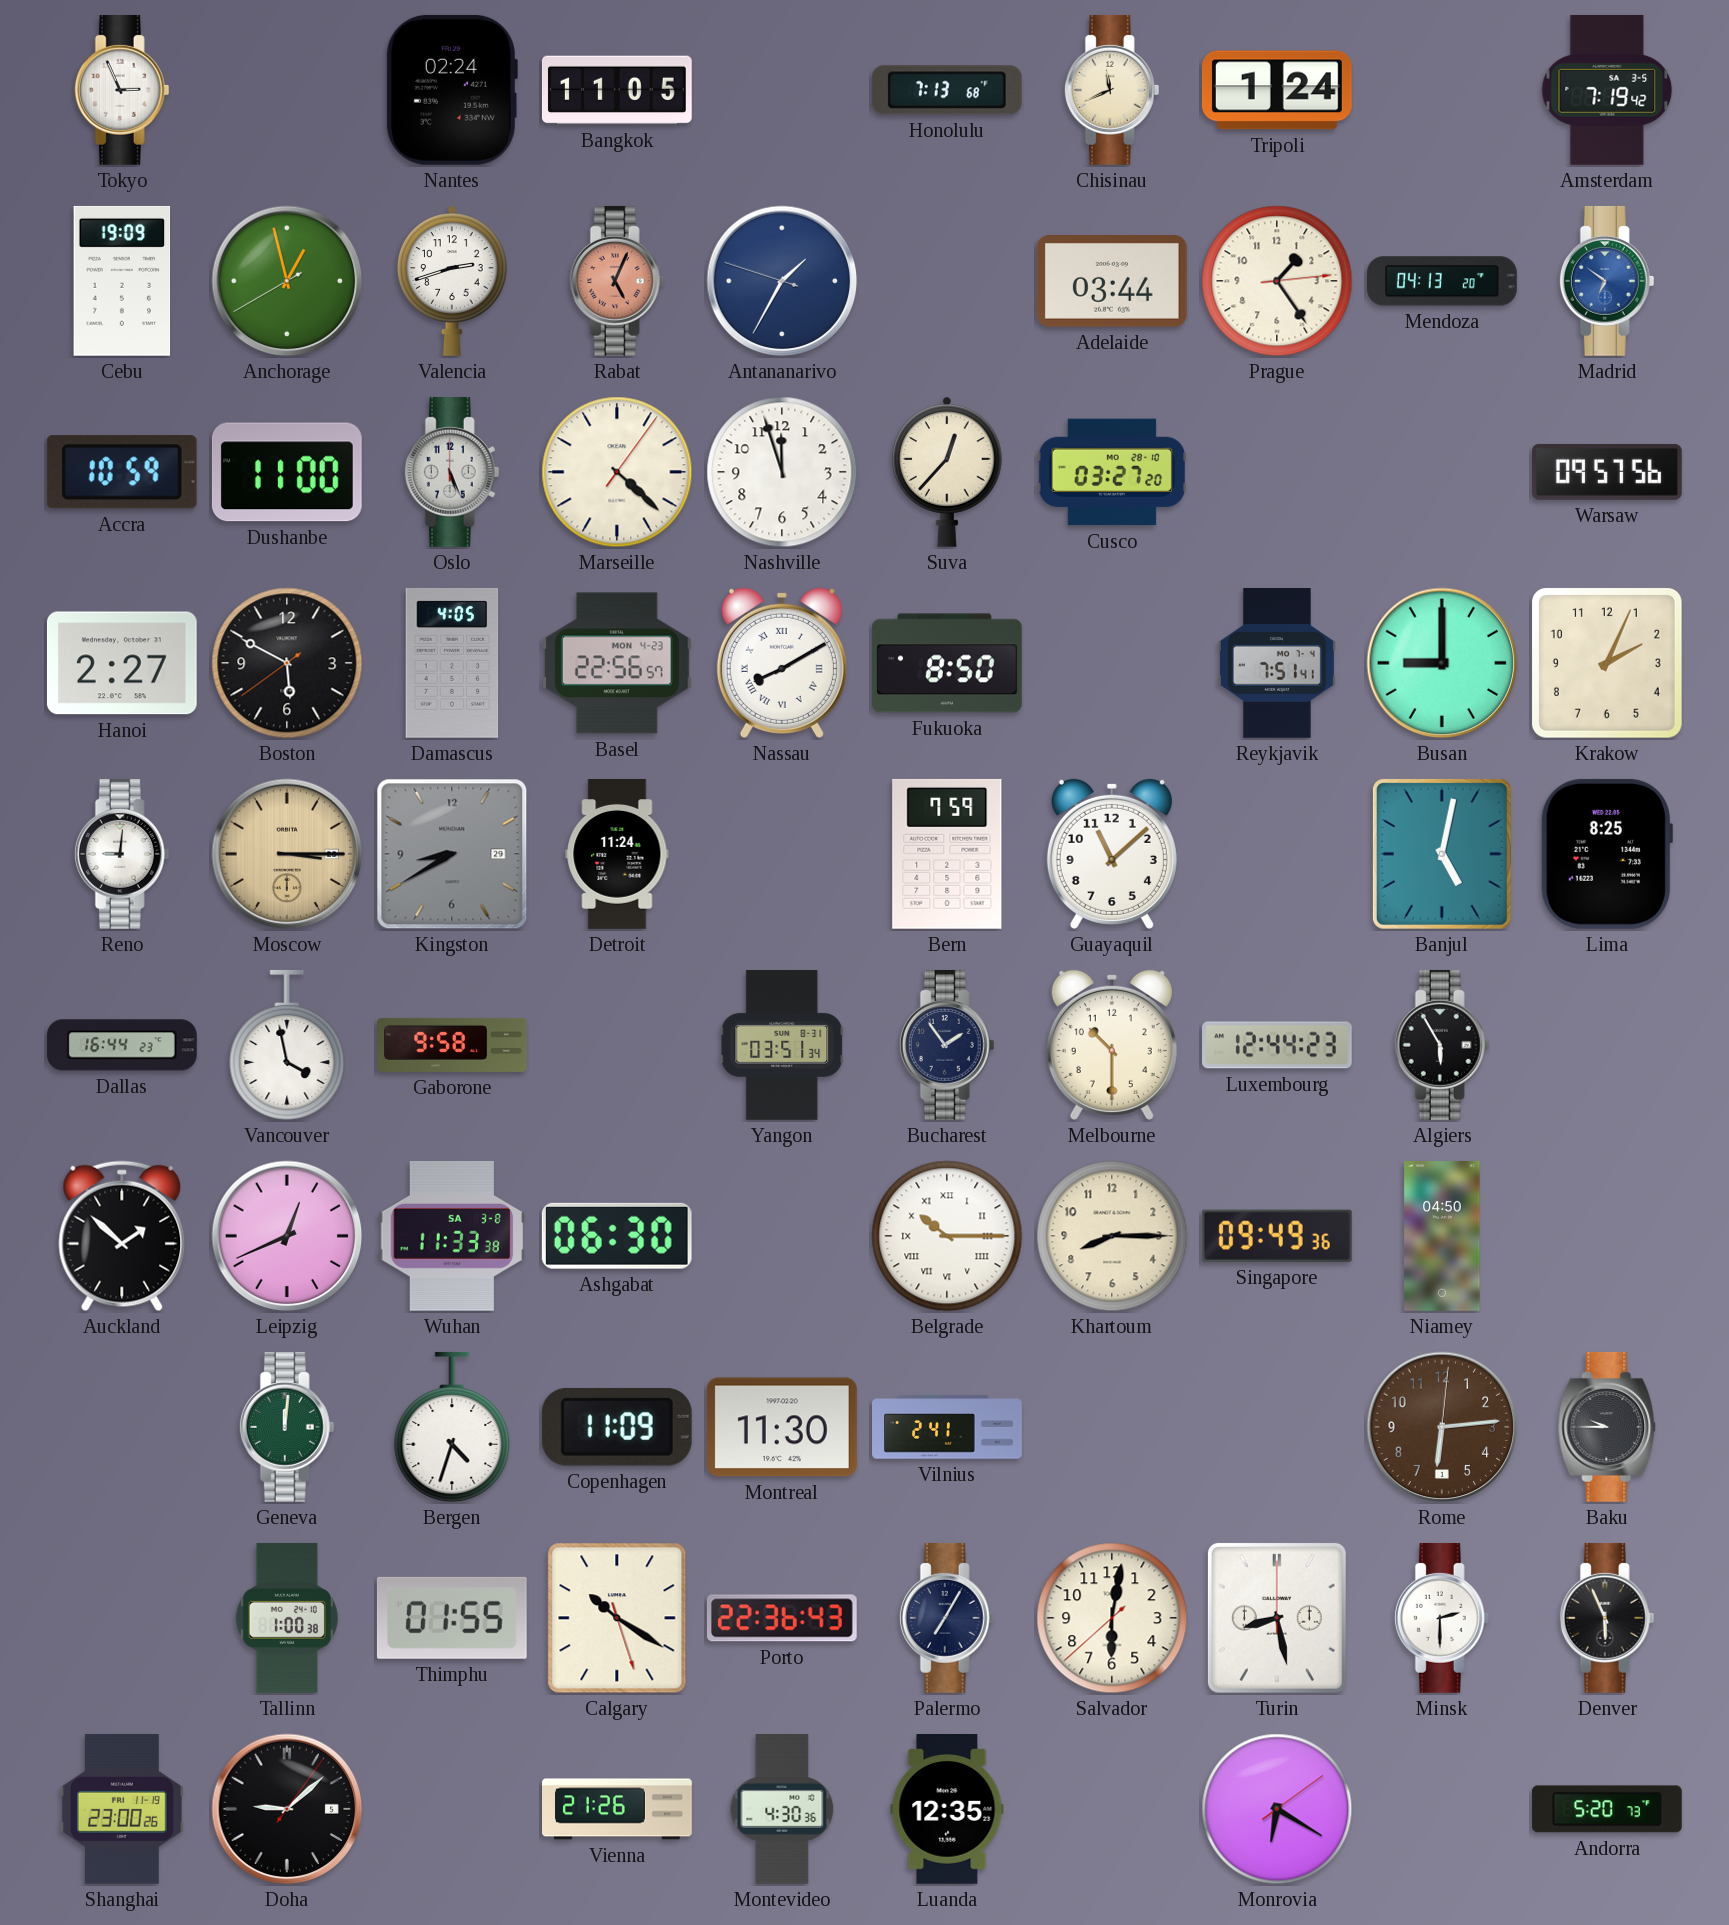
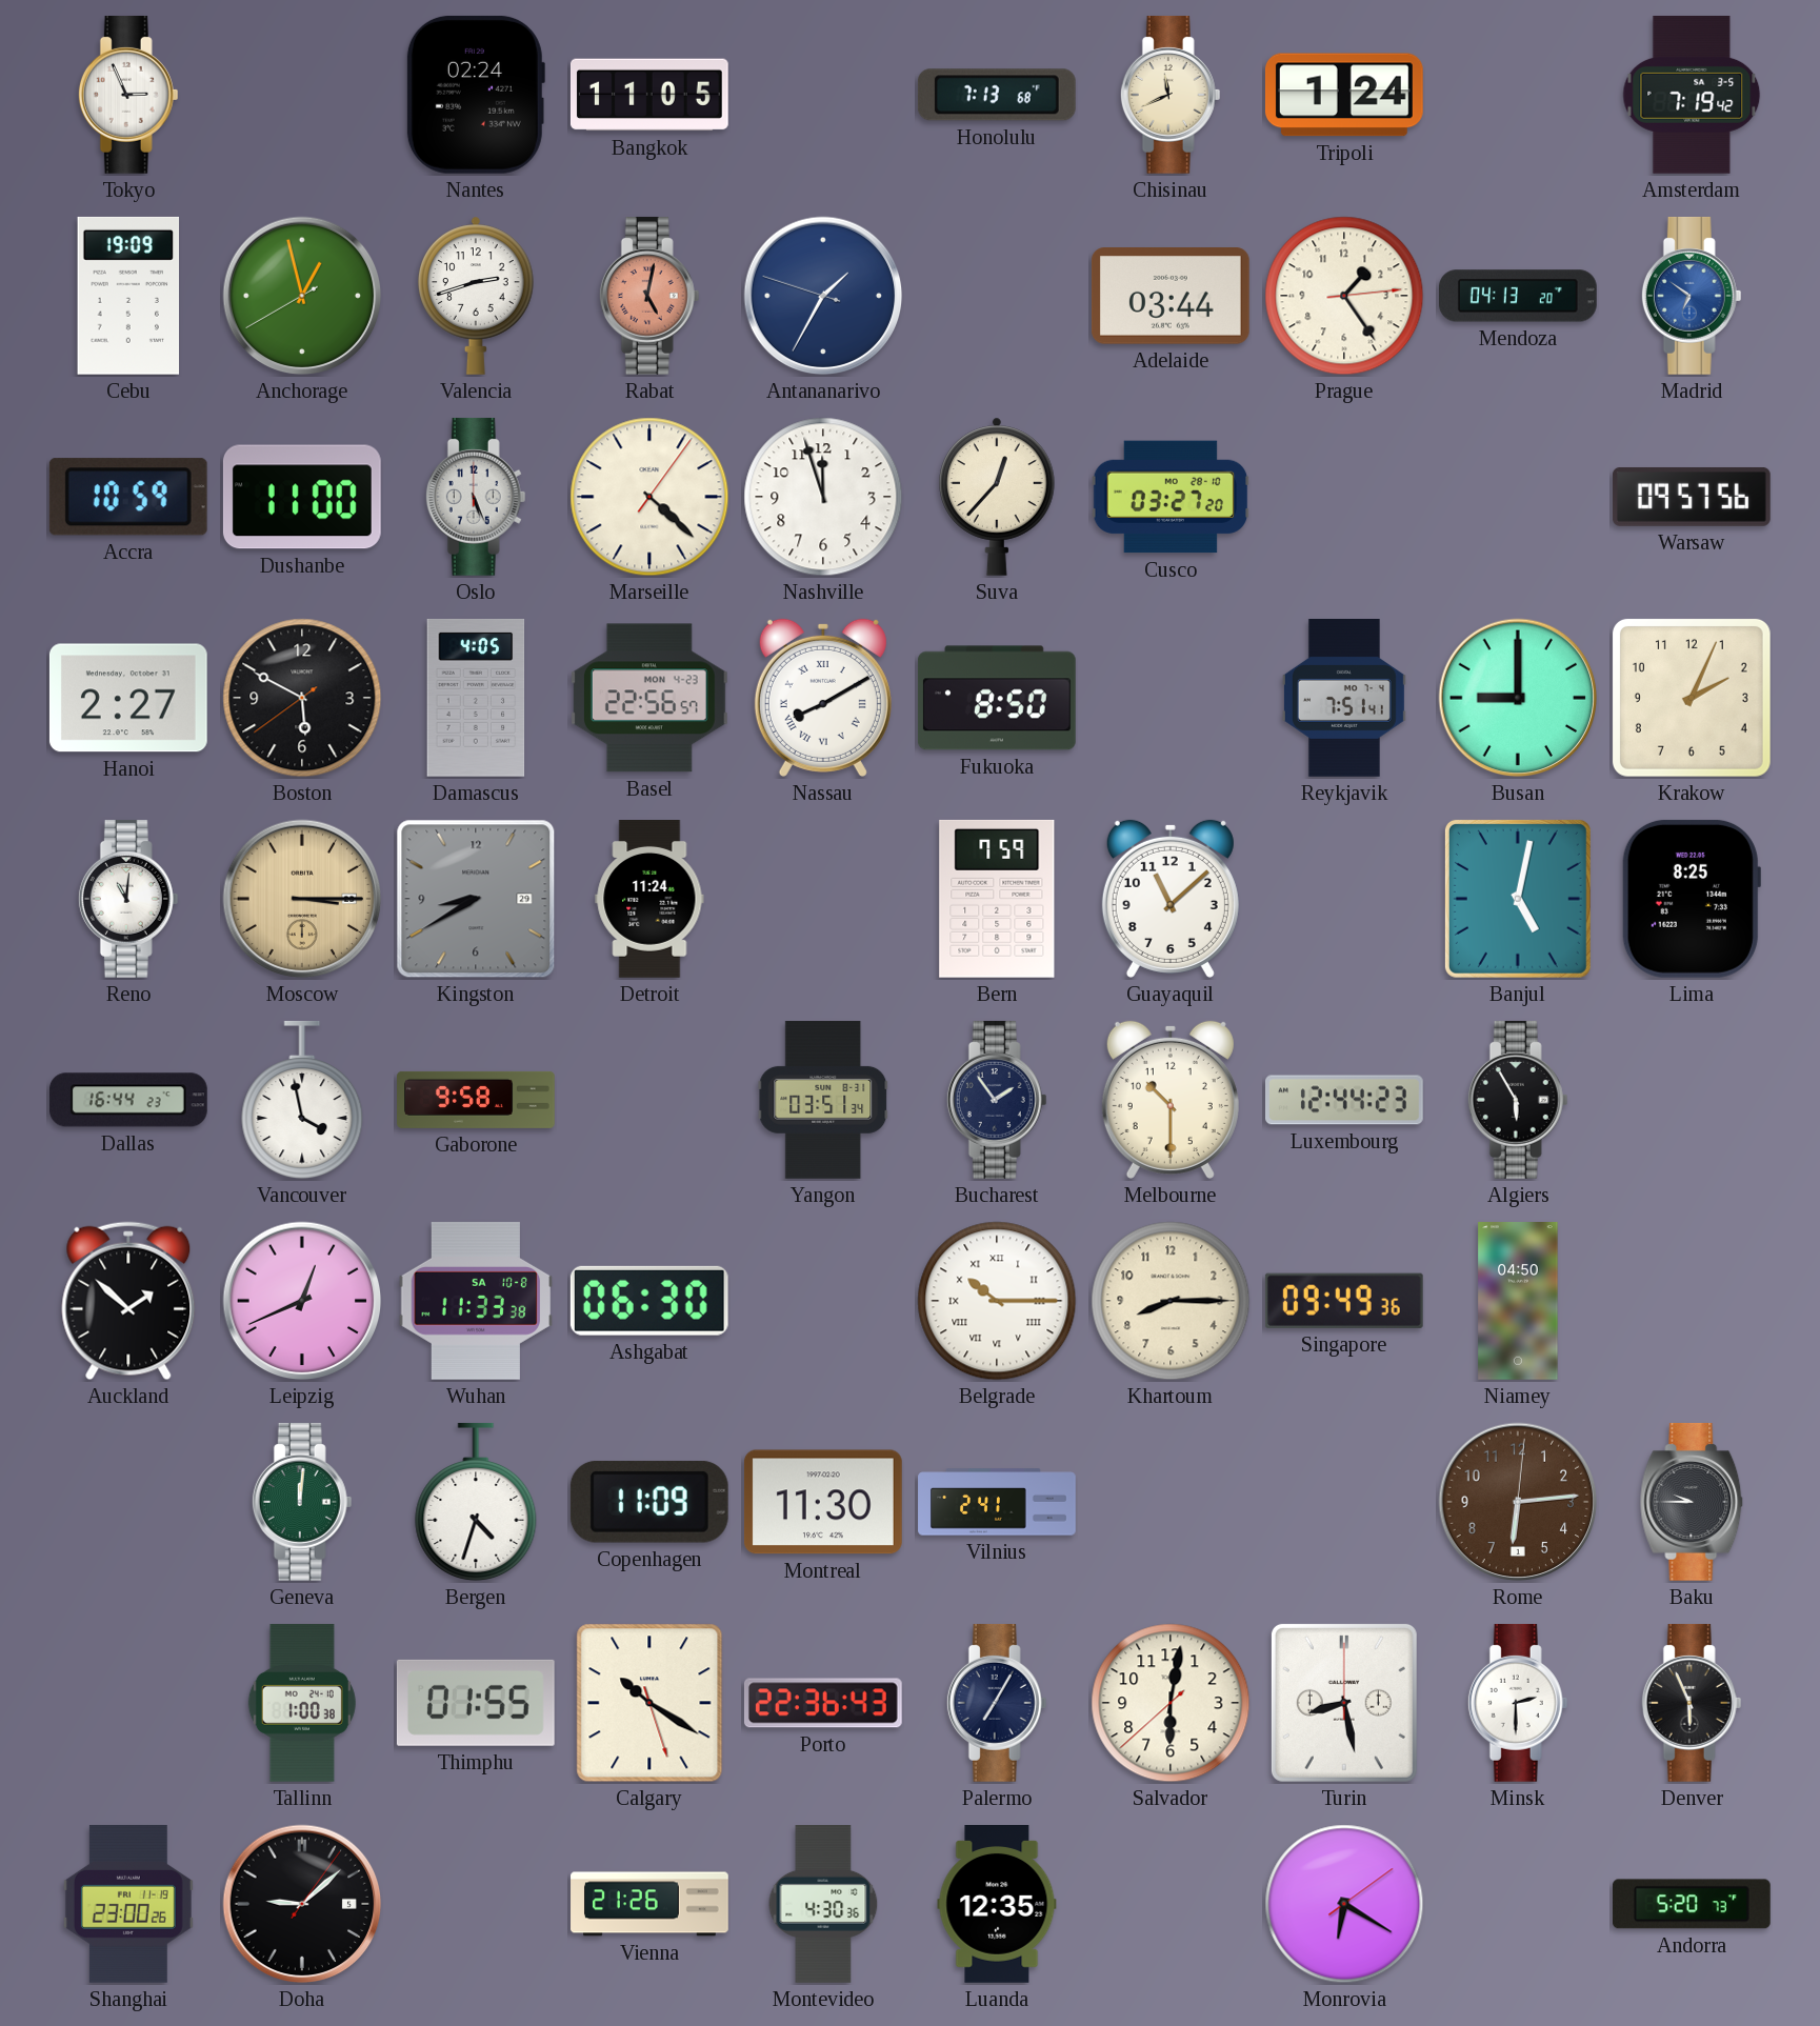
Rabat: 5:04 -> 5:02
Reno: 9:01 -> 11:01
Wuhan date: SA 3-8 -> SA 10-8
